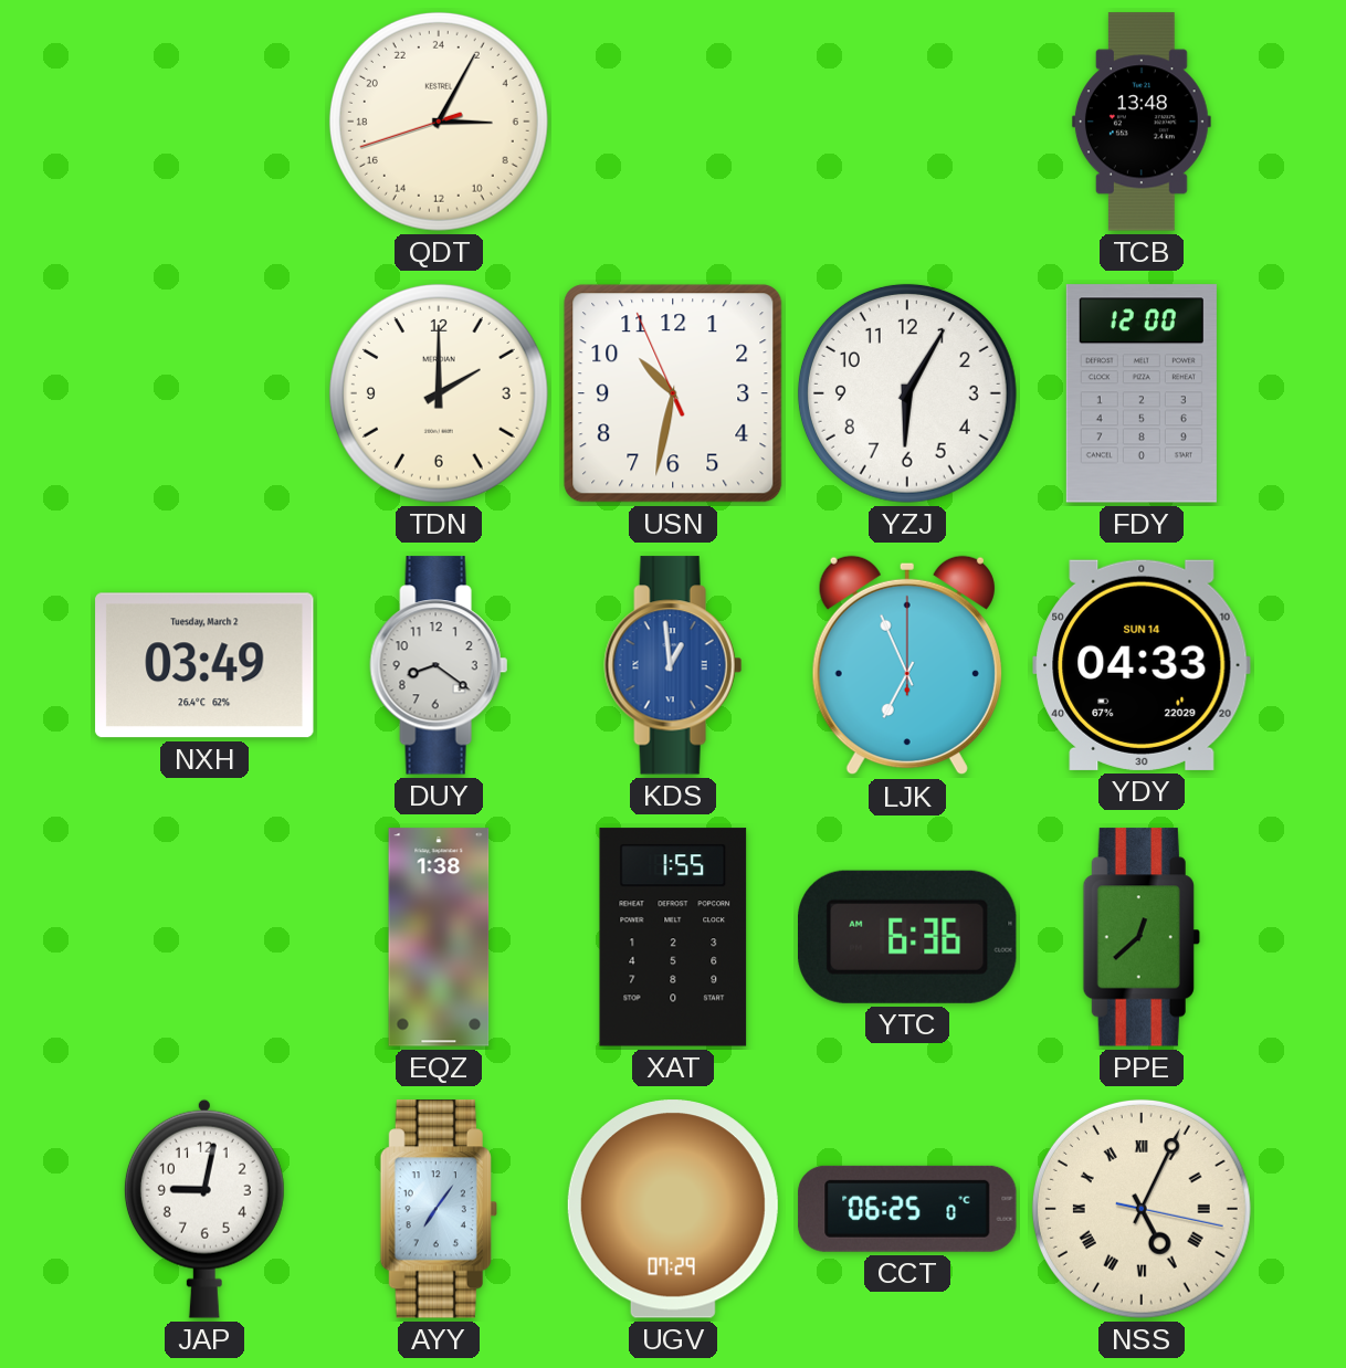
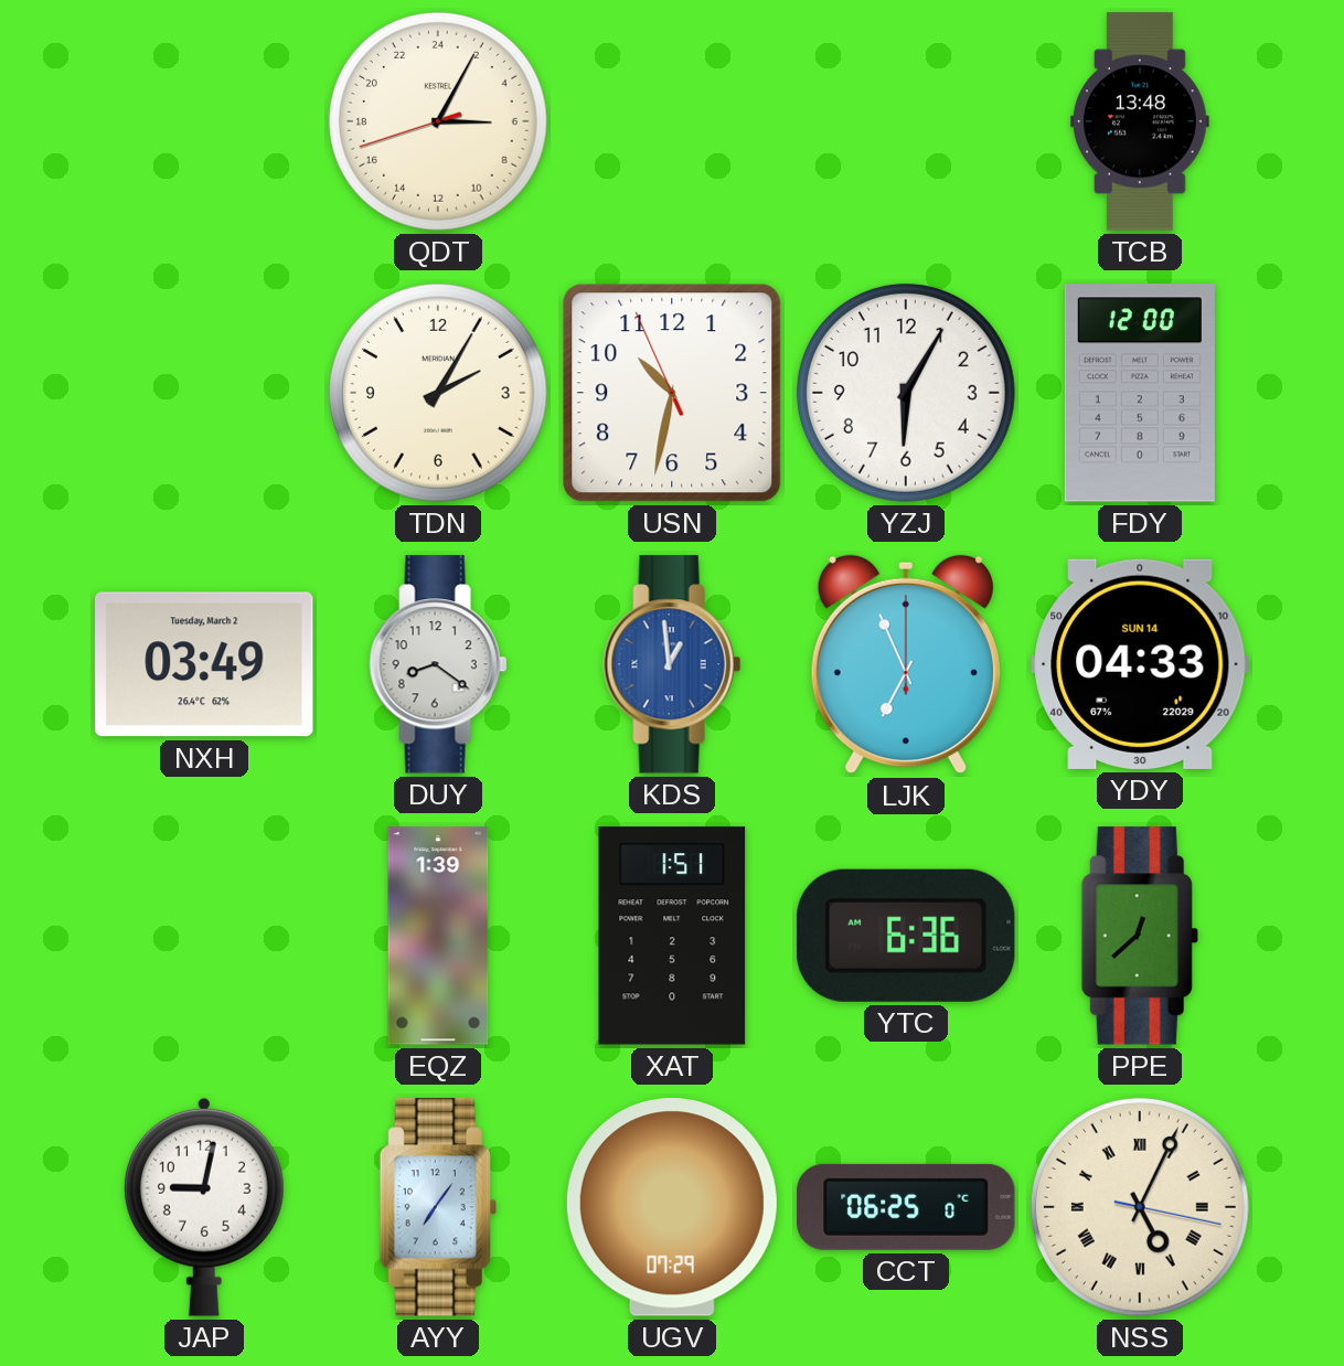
TDN: 2:00 -> 2:05
EQZ: 1:38 -> 1:39
XAT: 1:55 -> 1:51
